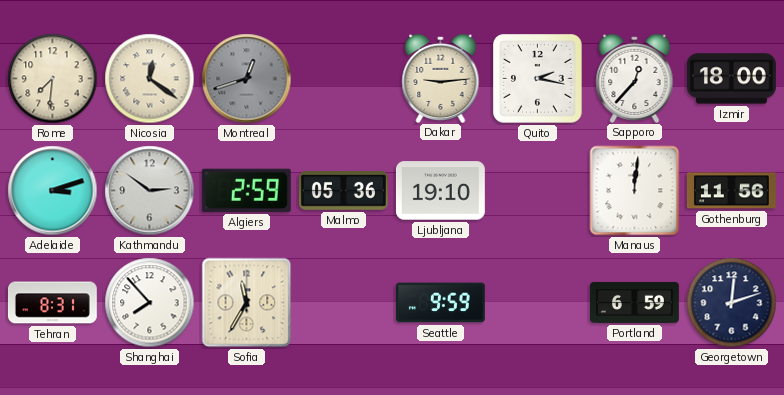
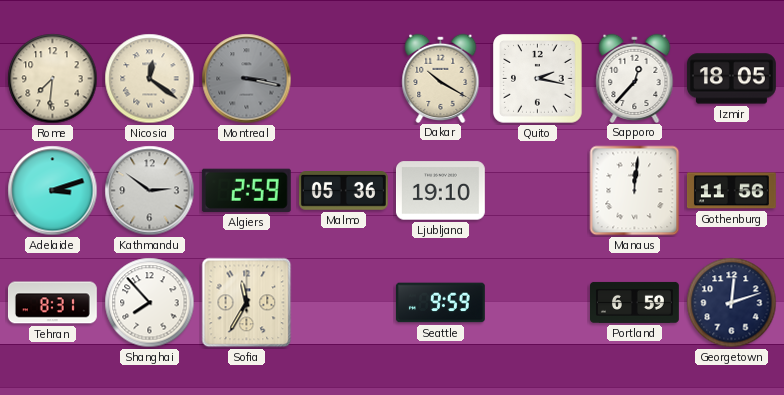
Montreal: 12:42 -> 3:17
Dakar: 9:14 -> 10:20
Izmir: 18:00 -> 18:05
